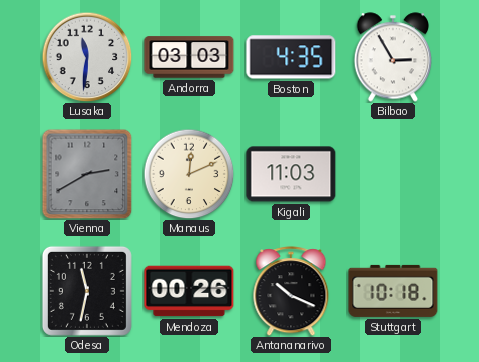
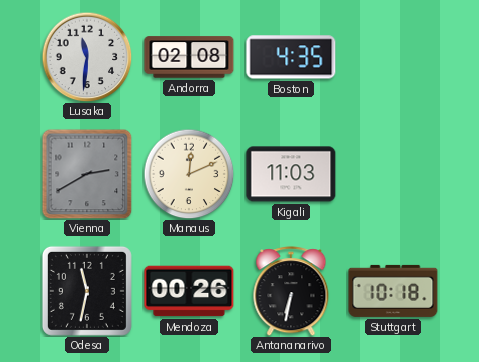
Andorra: 03:03 -> 02:08
Bilbao: 2:55 -> none
Antananarivo: 10:19 -> 6:32
